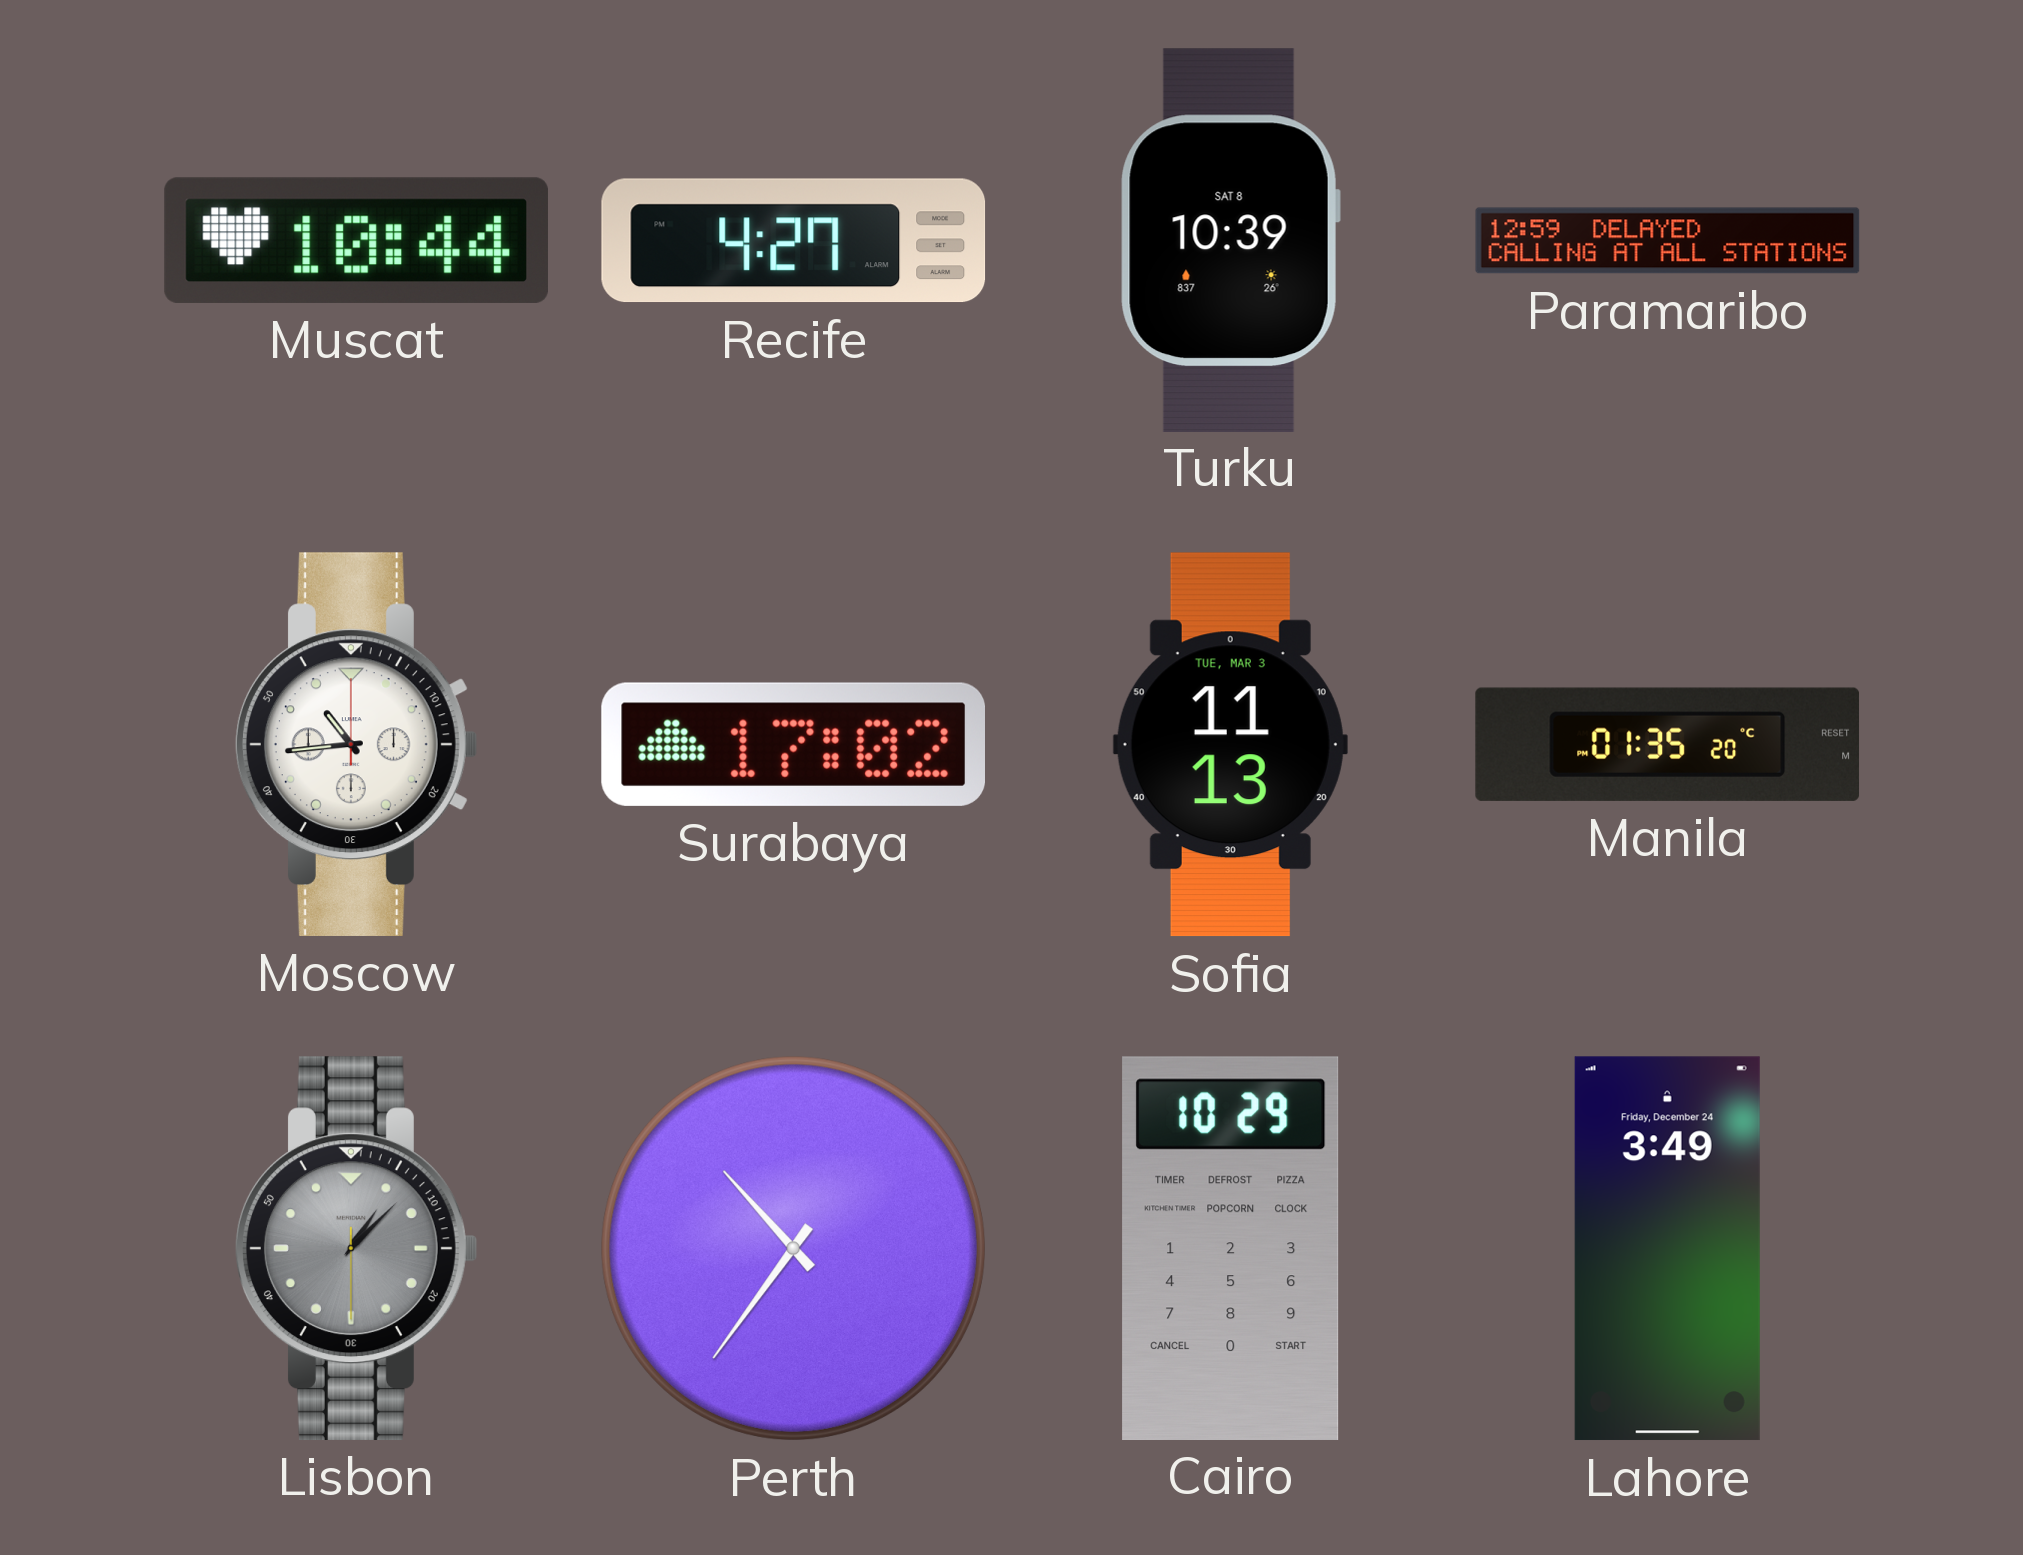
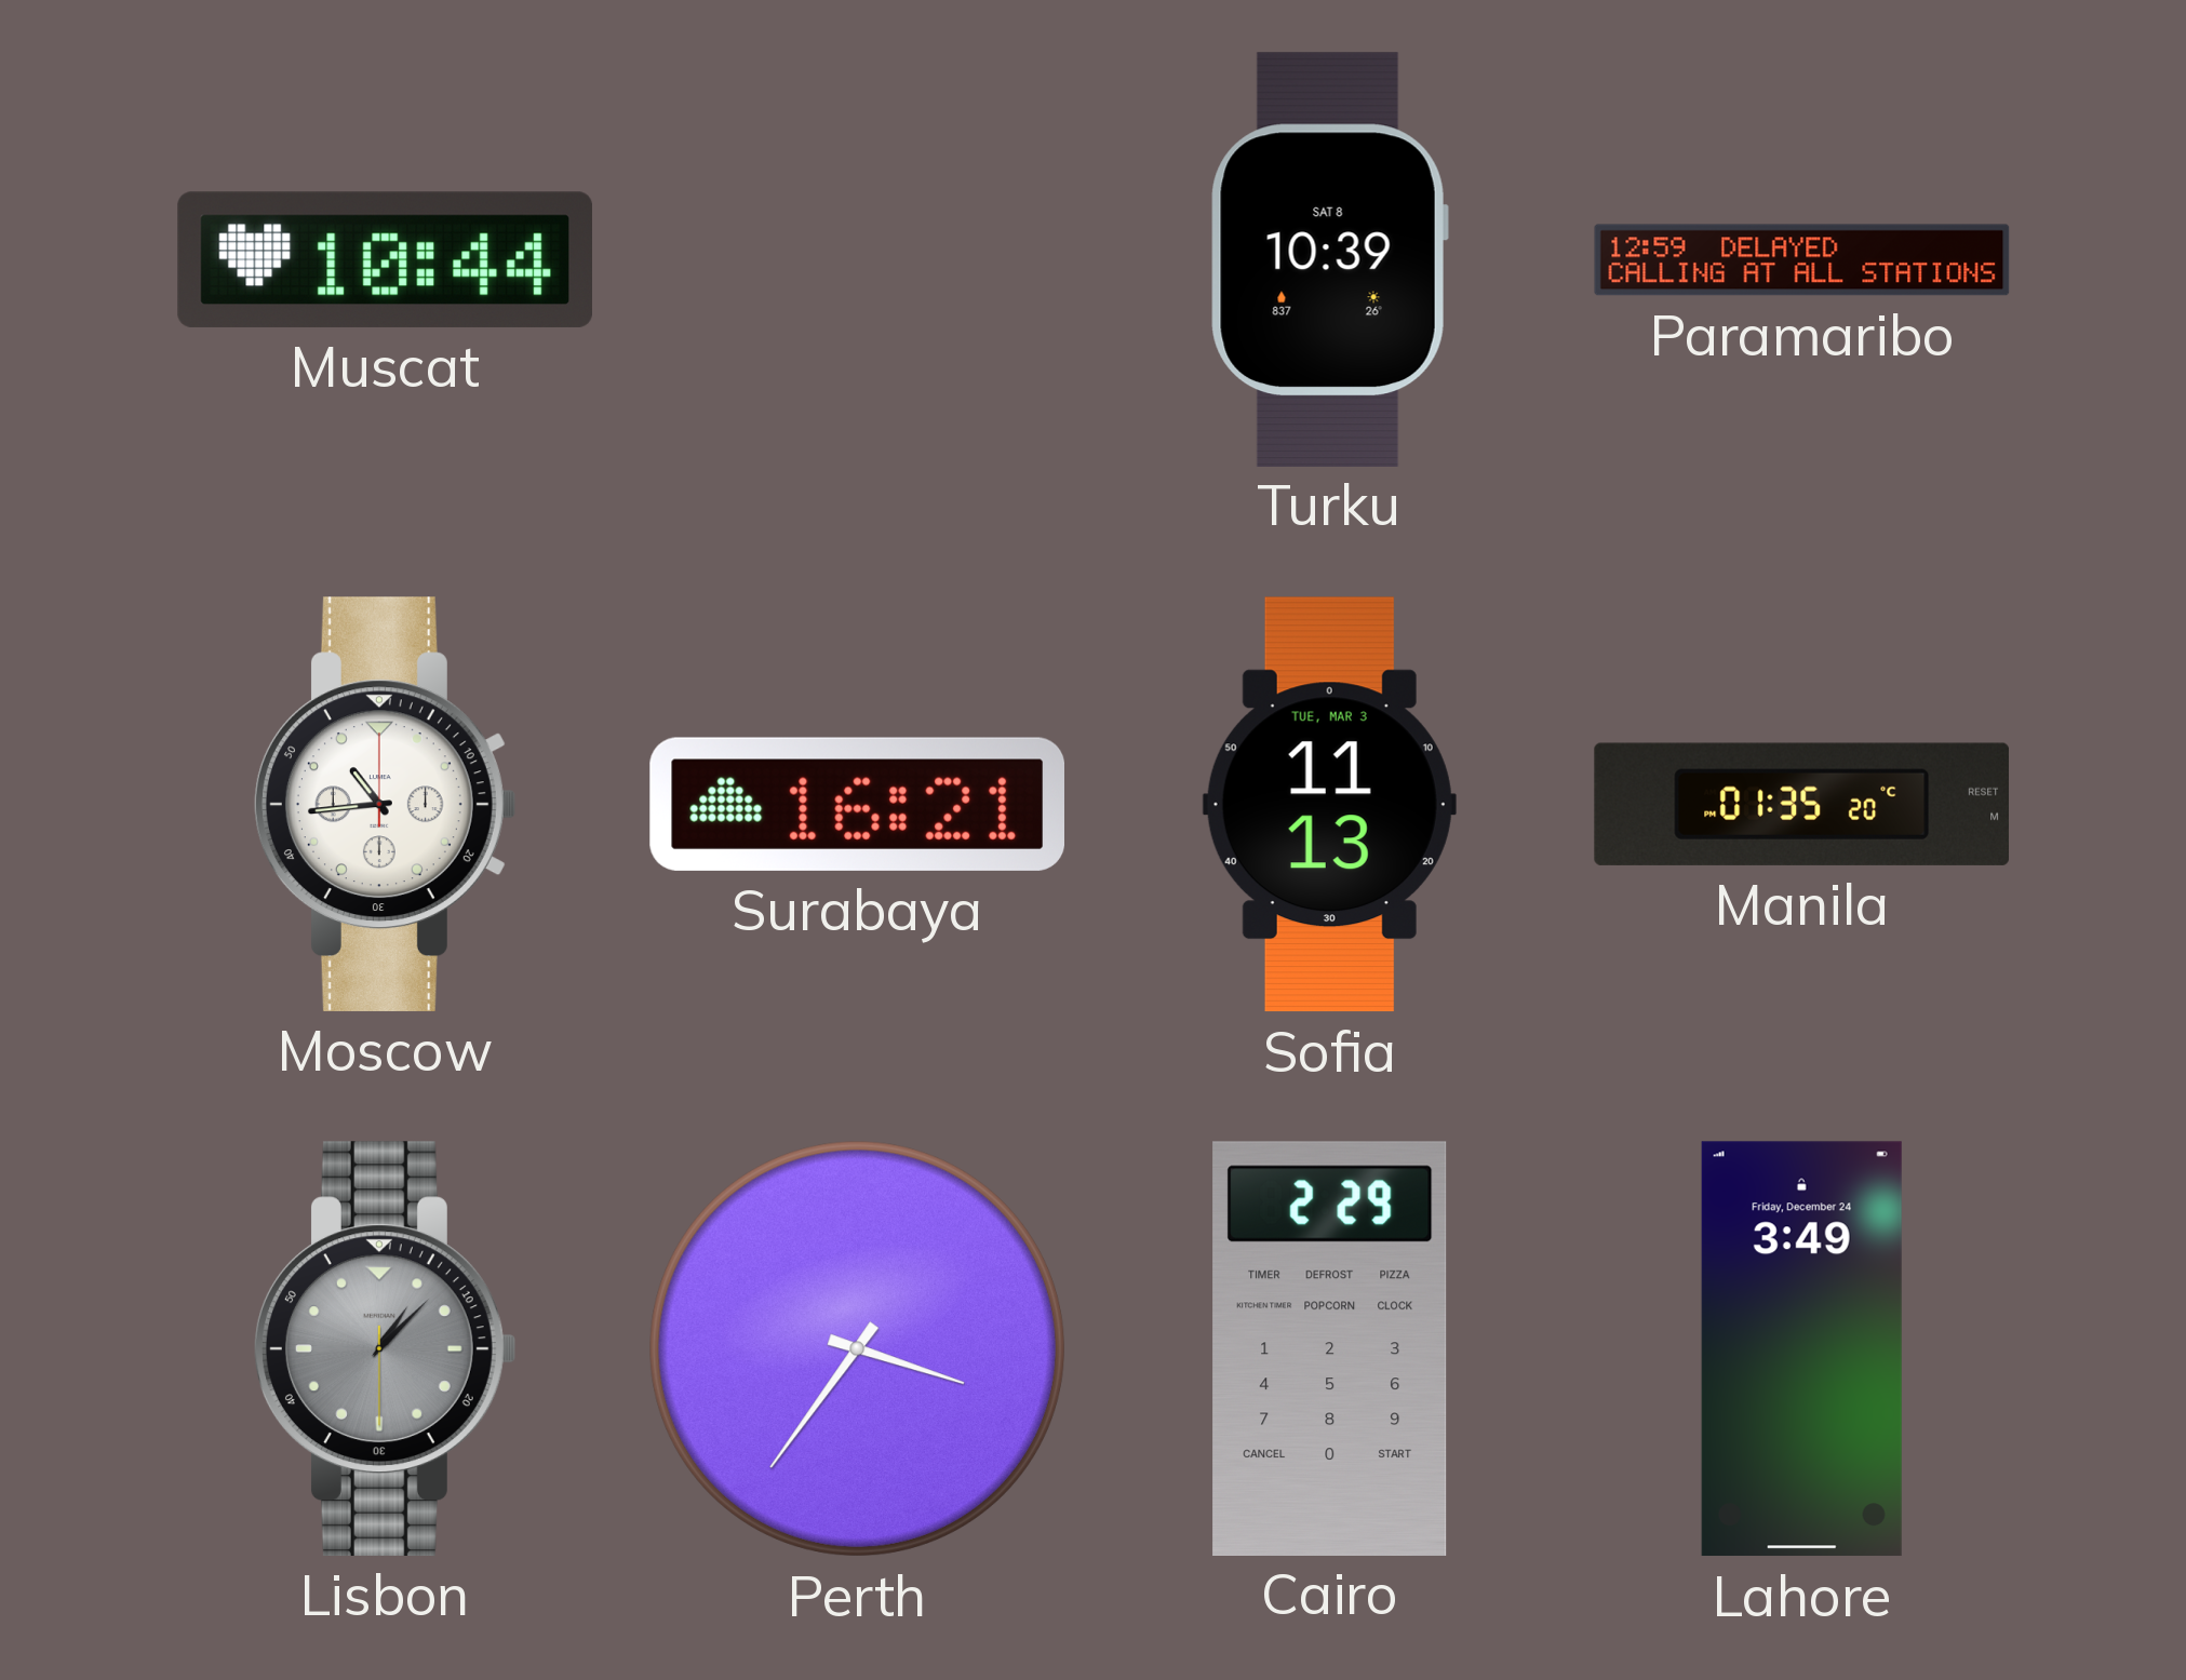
Recife: 4:27 -> none
Surabaya: 17:02 -> 16:21
Perth: 10:36 -> 3:36
Cairo: 10:29 -> 2:29
